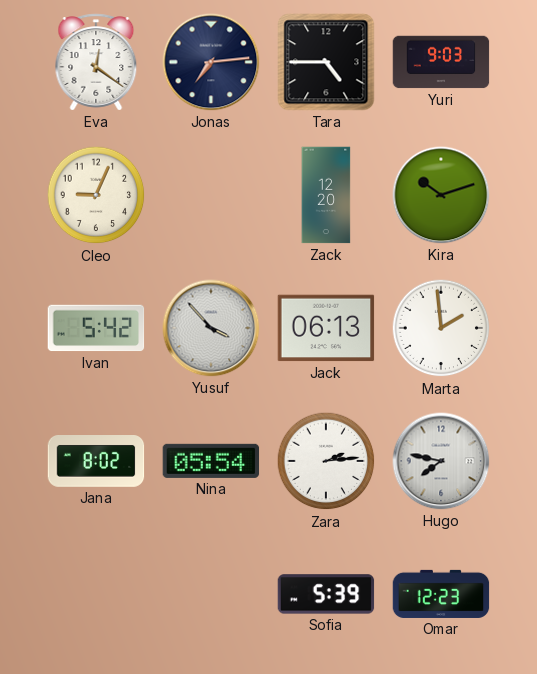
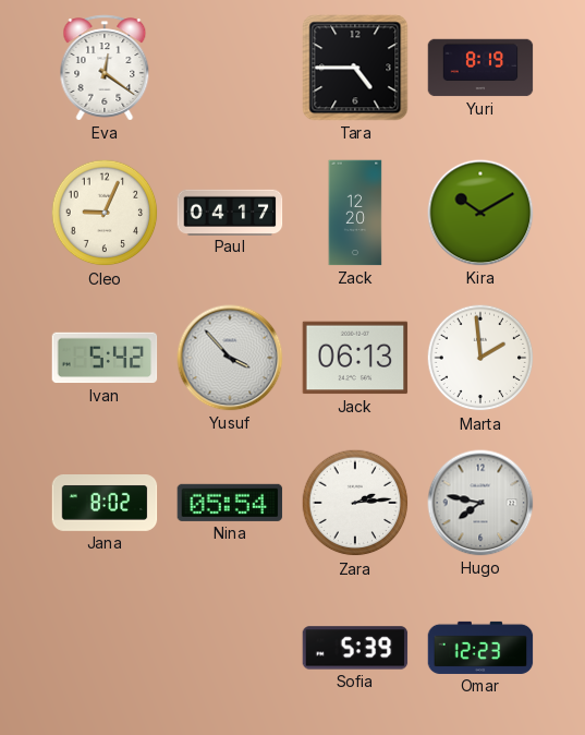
Jonas: 7:14 -> none
Yuri: 9:03 -> 8:19
Paul: none -> 04:17
Kira: 10:12 -> 10:10
